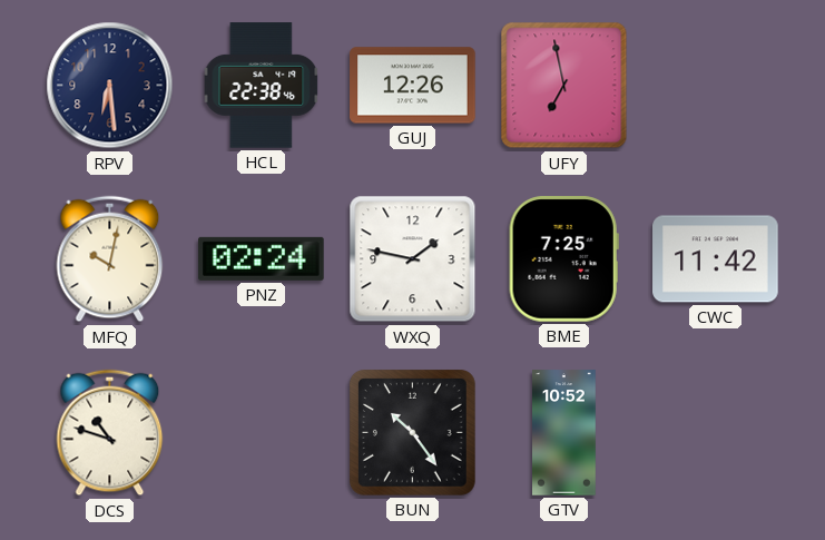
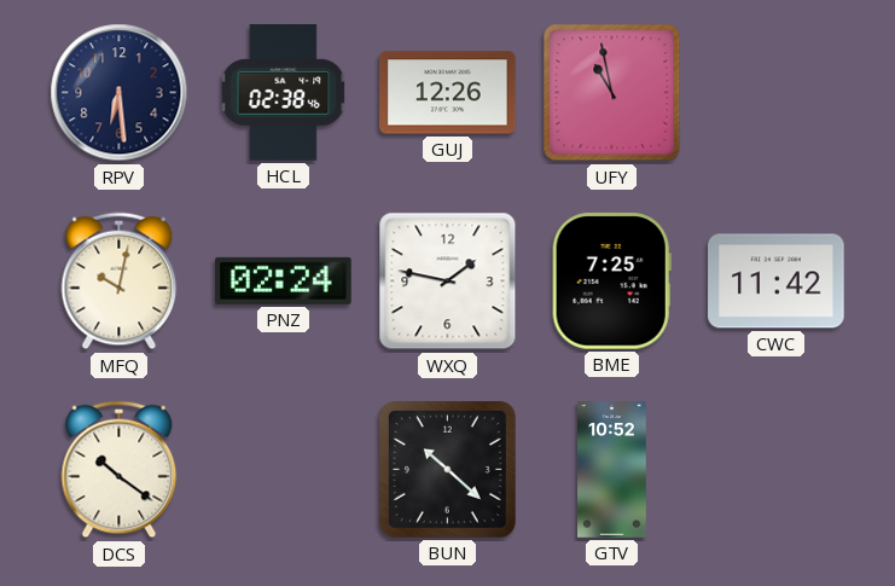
HCL: 22:38 -> 02:38
UFY: 6:58 -> 10:58
DCS: 10:48 -> 10:21
BUN: 10:24 -> 10:22
